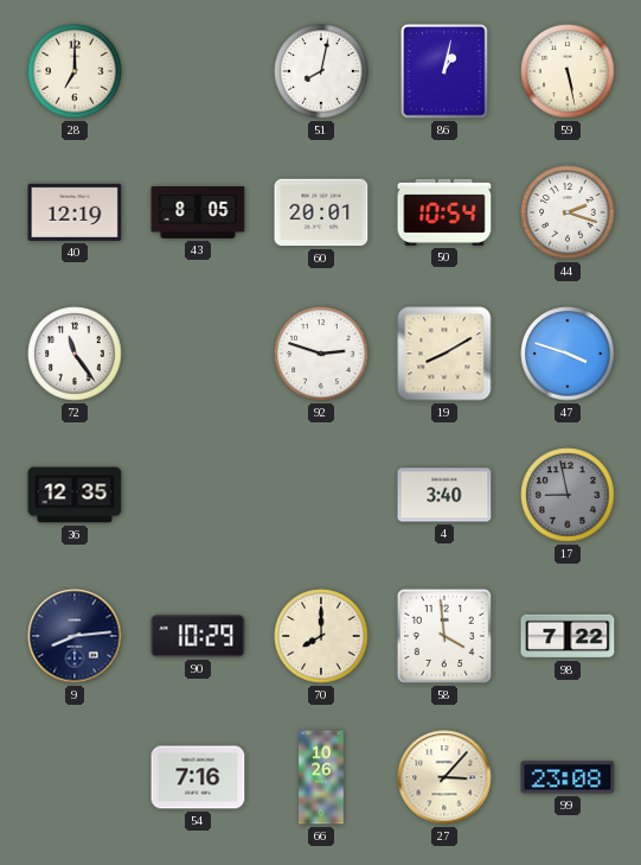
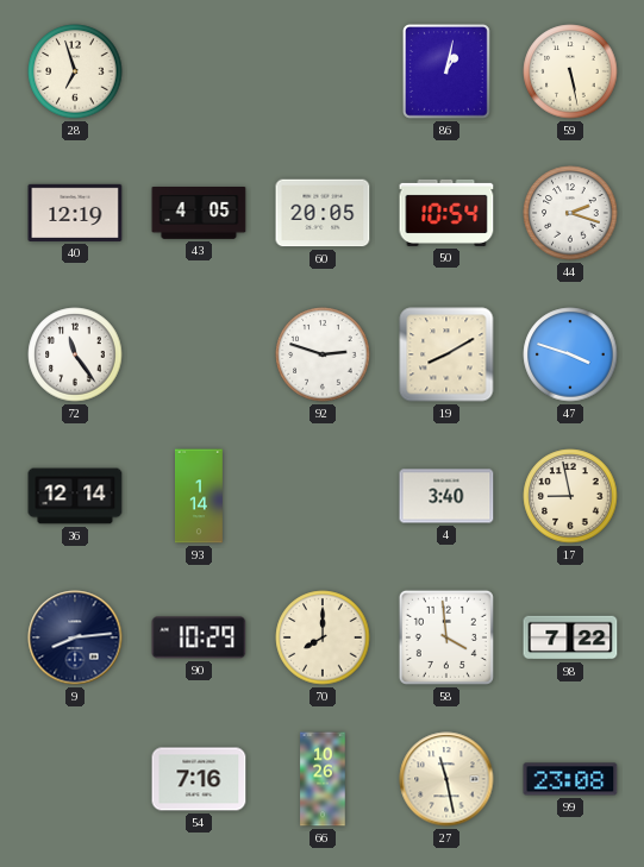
28: 7:00 -> 6:57
51: 8:02 -> none
43: 8:05 -> 4:05
60: 20:01 -> 20:05
36: 12:35 -> 12:14
93: none -> 1:14
17 dial: grey -> cream
27: 3:07 -> 11:28
